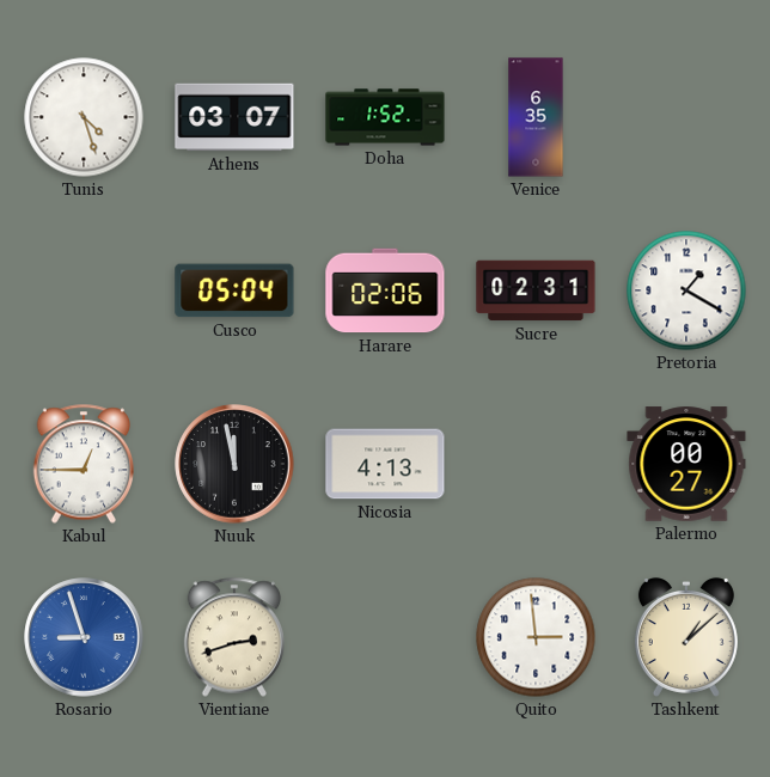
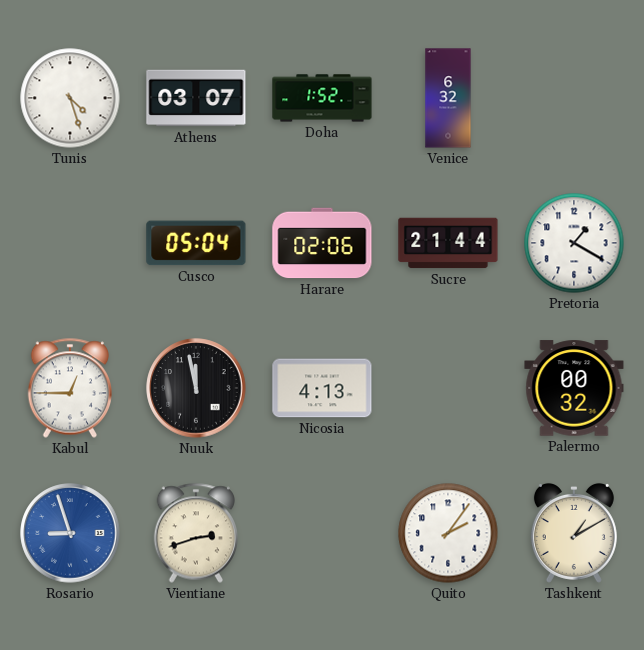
Venice: 6:35 -> 6:32
Sucre: 02:31 -> 21:44
Palermo: 00:27 -> 00:32
Quito: 2:59 -> 2:06
Tashkent: 1:08 -> 1:10
